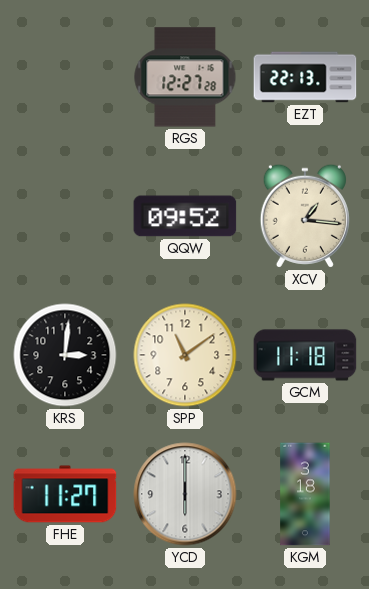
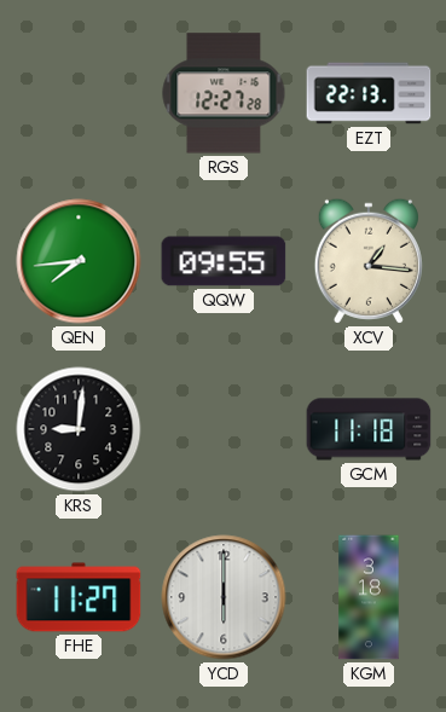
QEN: none -> 7:44
QQW: 09:52 -> 09:55
KRS: 3:01 -> 9:01
SPP: 11:09 -> none
